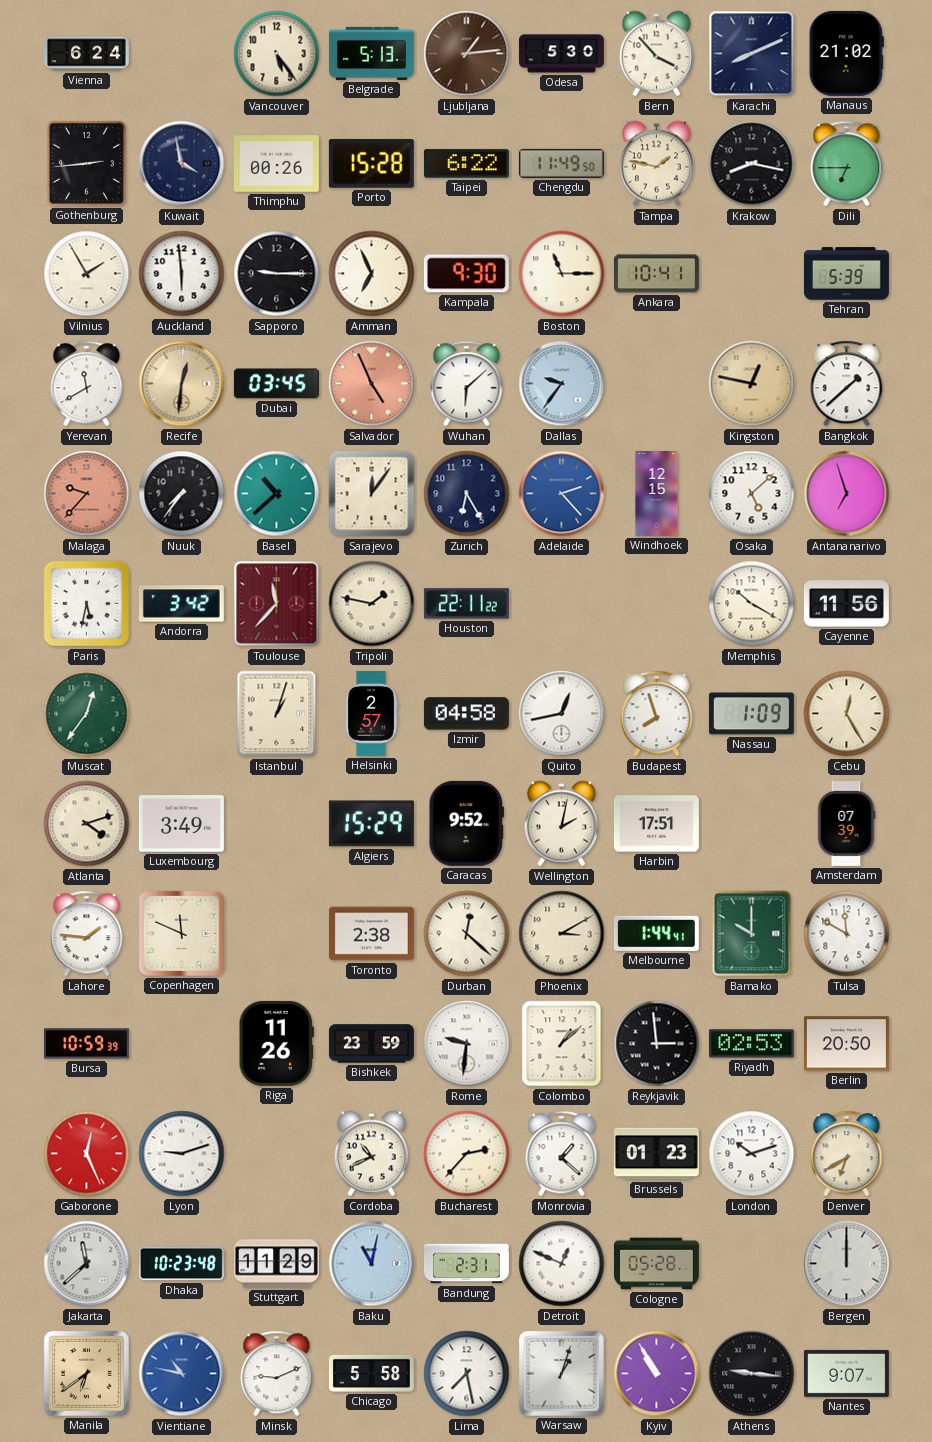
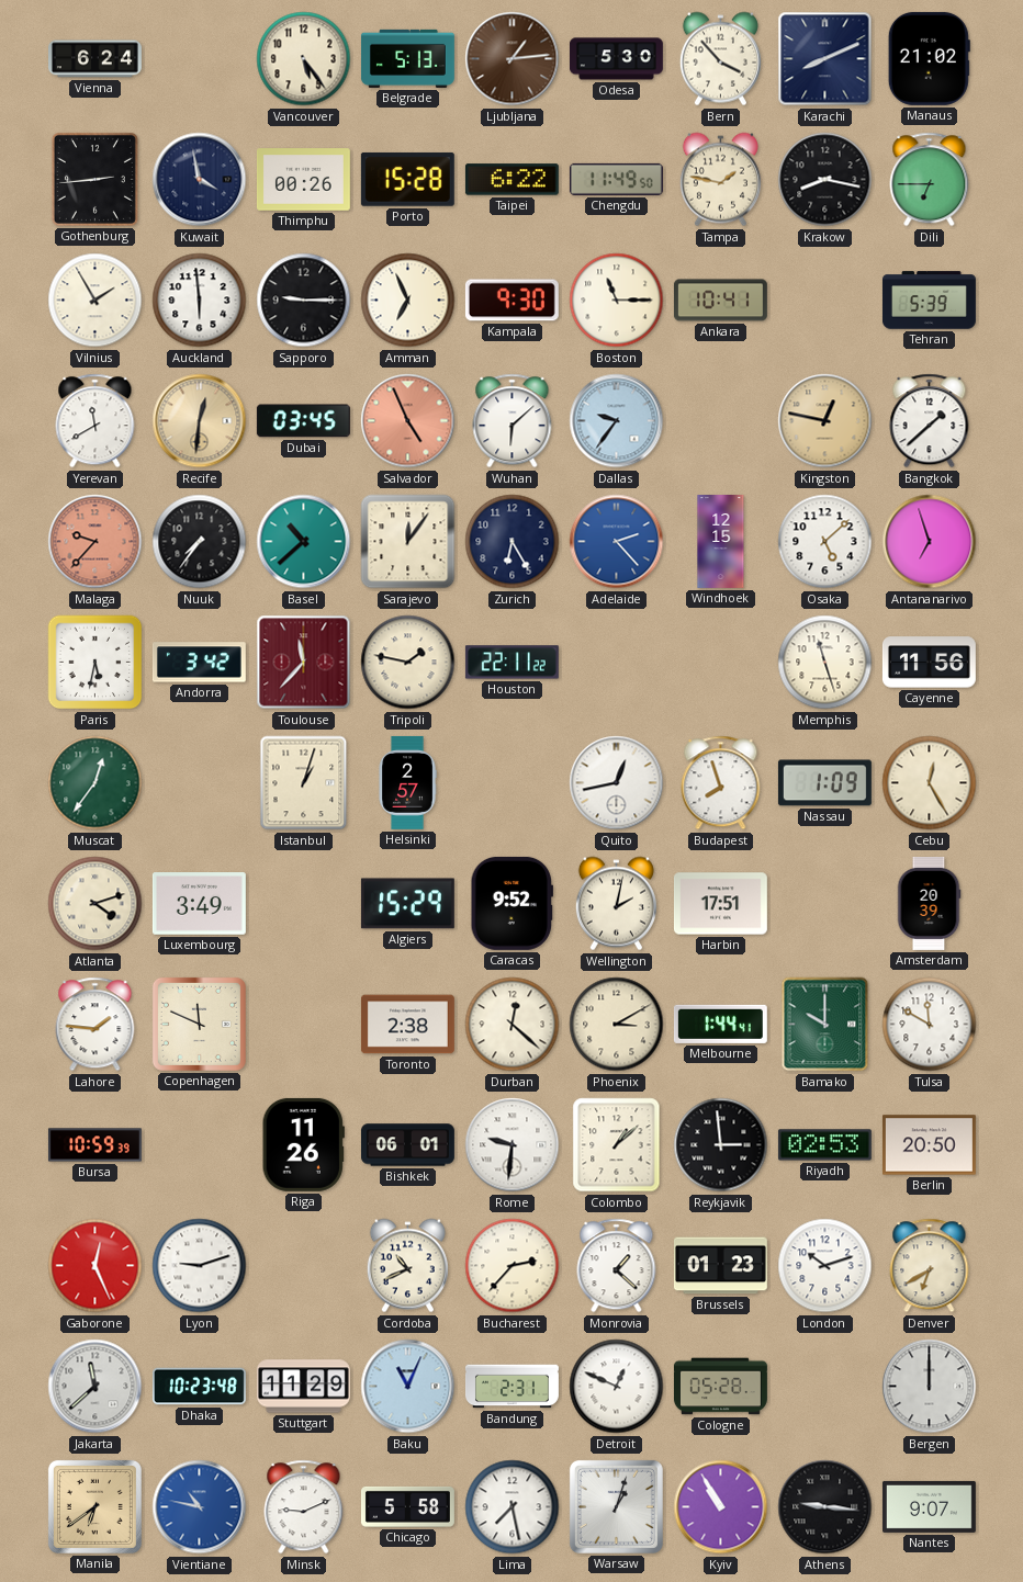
Memphis: 10:20 -> 11:27
Izmir: 04:58 -> none
Amsterdam: 07:39 -> 20:39
Bishkek: 23:59 -> 06:01
Baku: 11:02 -> 11:04
